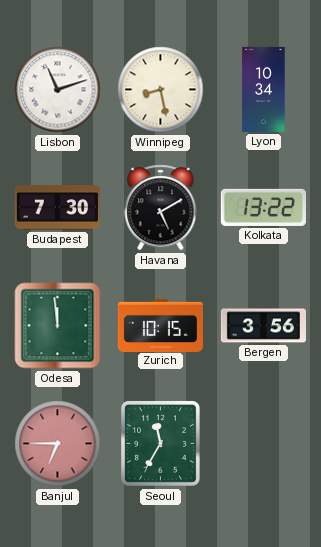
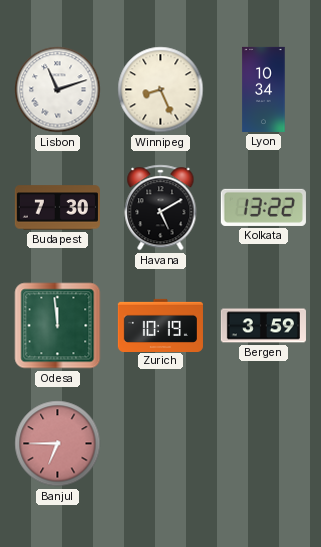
Winnipeg: 8:28 -> 8:26
Zurich: 10:15 -> 10:19
Bergen: 3:56 -> 3:59
Seoul: 11:35 -> none
